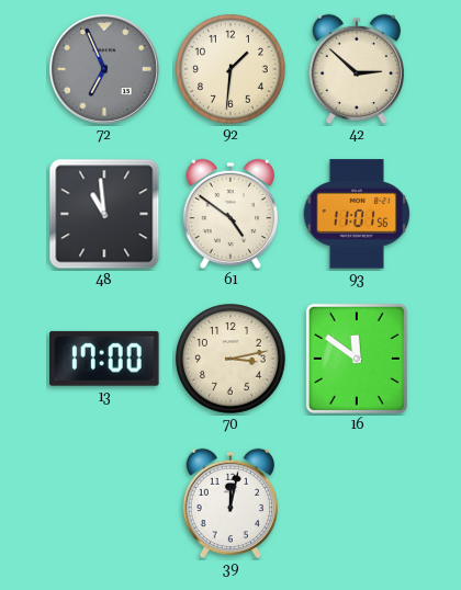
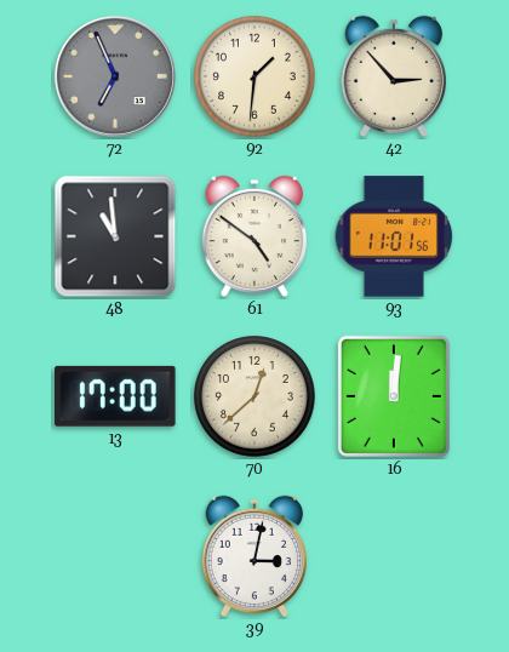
42: 2:52 -> 2:53
70: 3:13 -> 12:38
16: 11:51 -> 12:01
39: 12:02 -> 3:02
